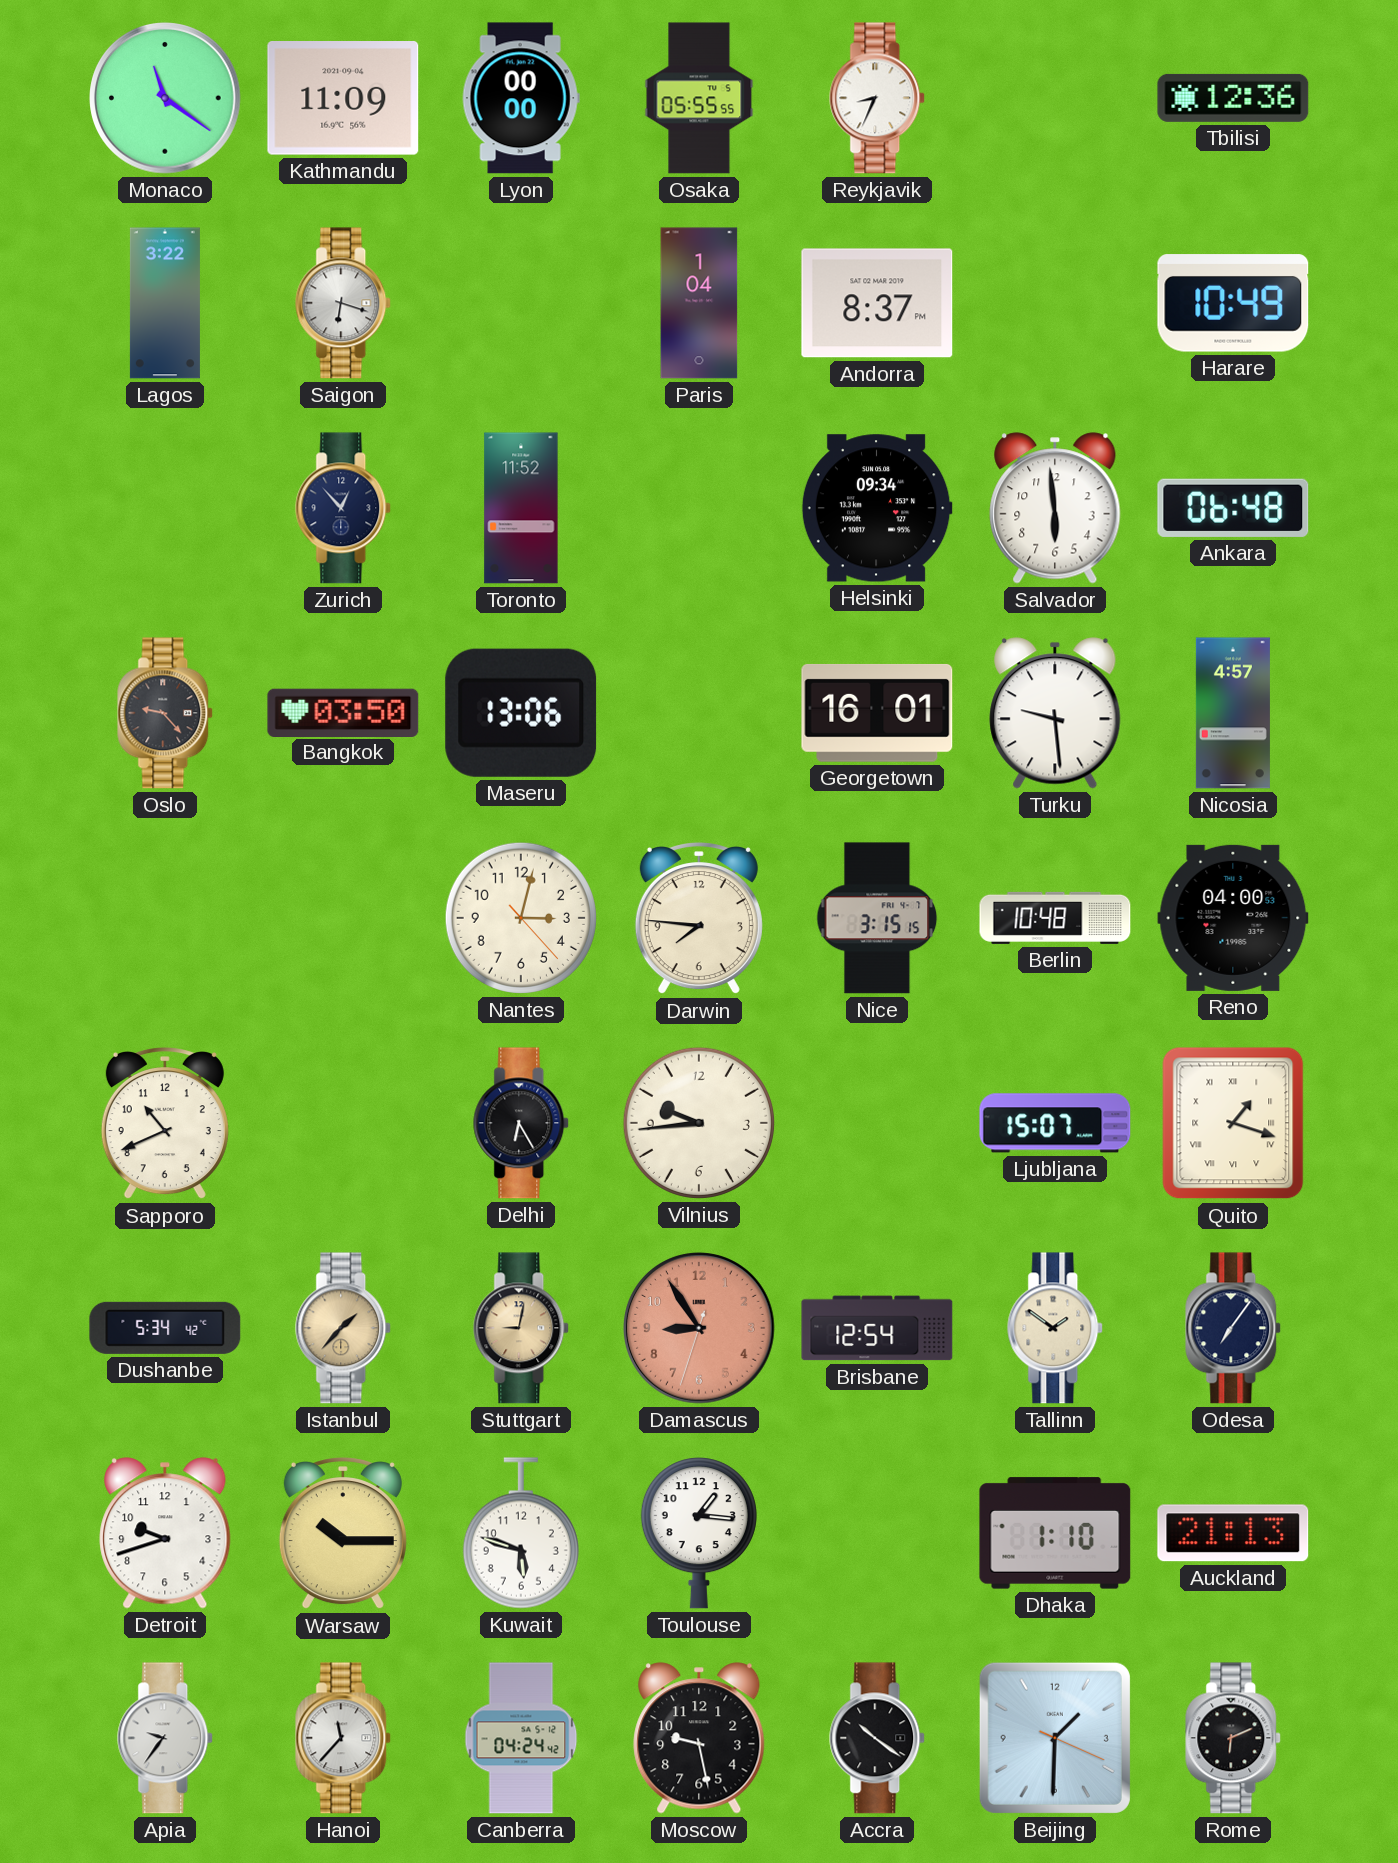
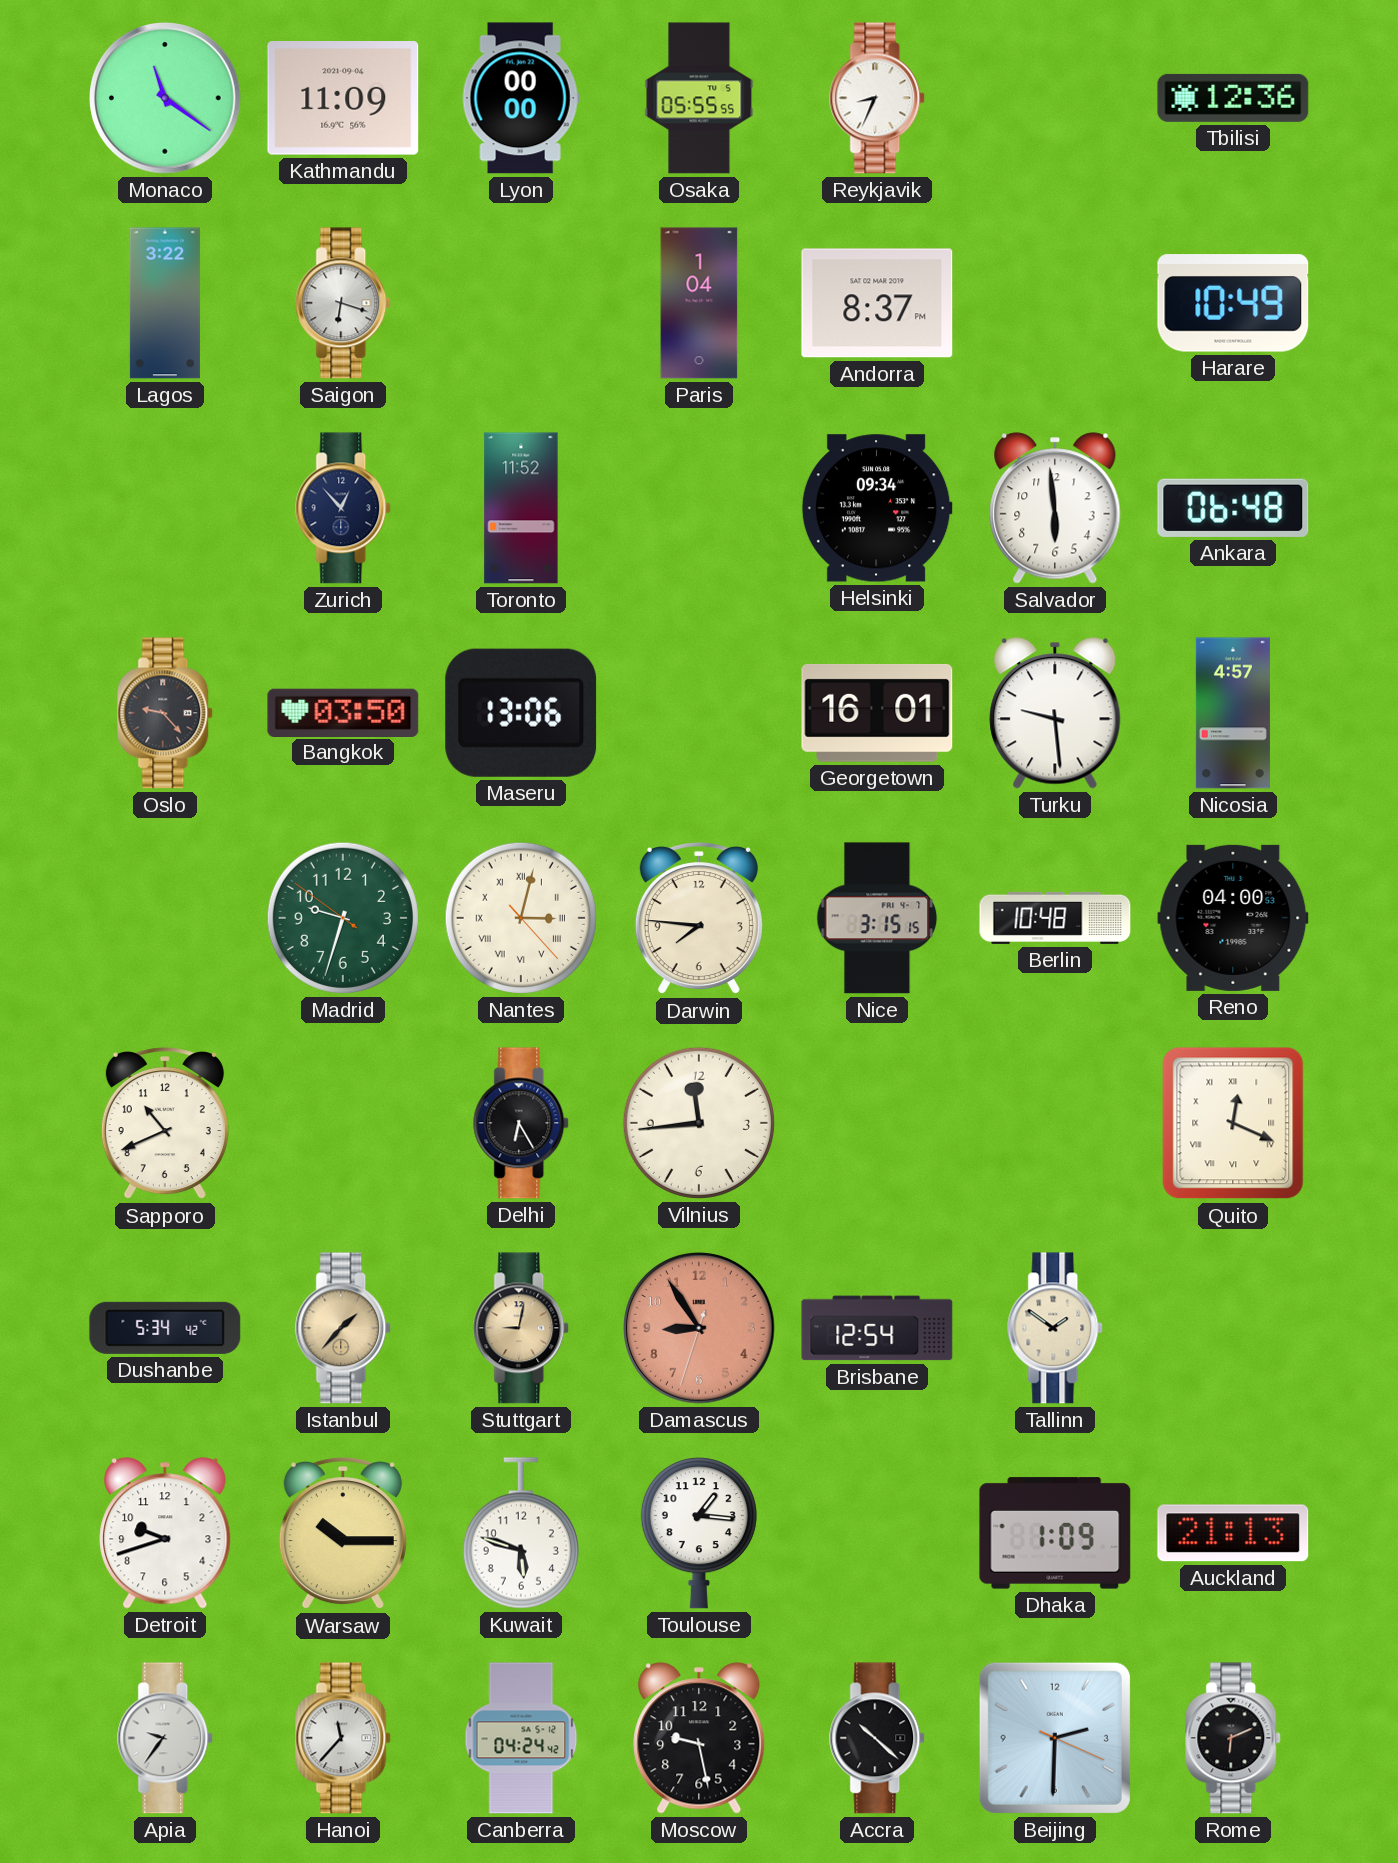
Madrid: none -> 9:32
Nantes numerals: Arabic -> Roman
Vilnius: 9:44 -> 11:44
Ljubljana: 15:07 -> none
Quito: 1:18 -> 12:19
Odesa: 7:06 -> none
Dhaka: 1:10 -> 1:09
Accra: 10:21 -> 10:22
Beijing: 1:30 -> 2:30
